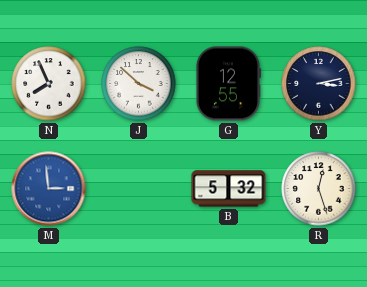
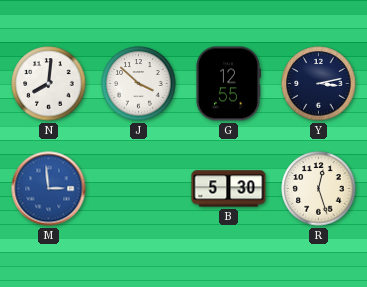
N: 7:56 -> 8:01
B: 5:32 -> 5:30
